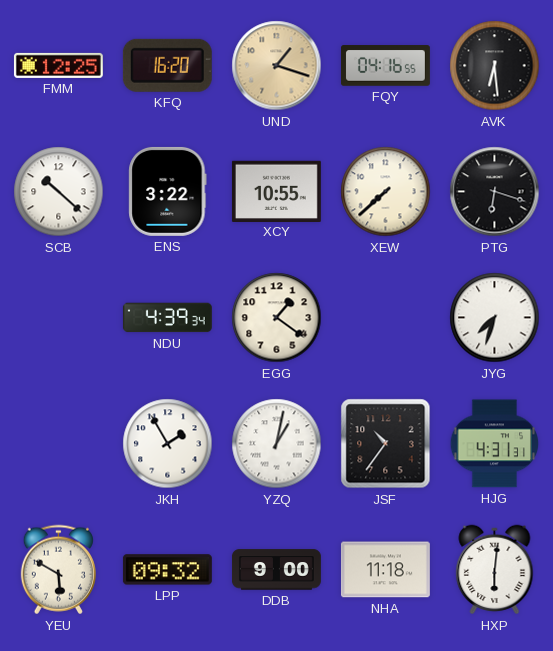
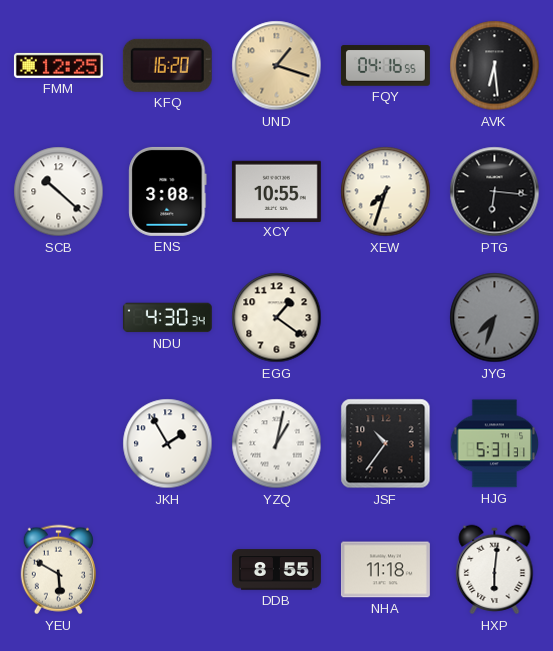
ENS: 3:22 -> 3:08
XEW: 7:38 -> 7:33
PTG: 6:18 -> 6:16
NDU: 4:39 -> 4:30
JYG dial: white -> grey
HJG: 4:31 -> 5:31
LPP: 09:32 -> none
DDB: 9:00 -> 8:55
